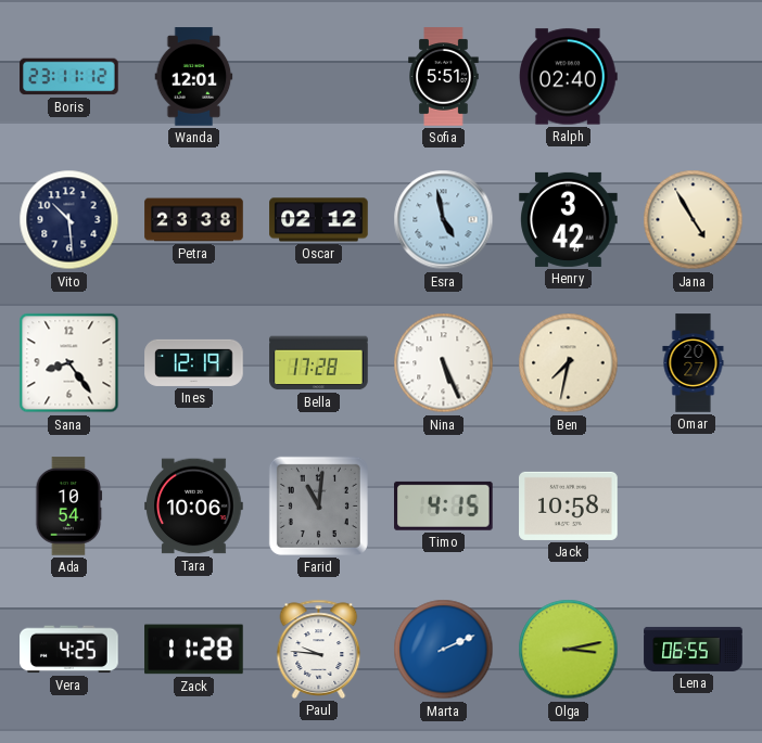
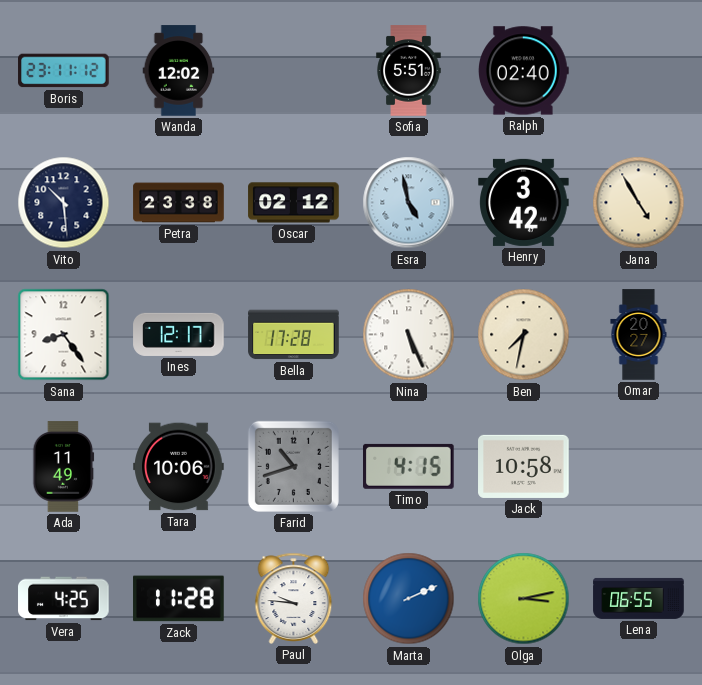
Wanda: 12:01 -> 12:02
Ines: 12:19 -> 12:17
Ada: 10:54 -> 11:49
Farid: 11:01 -> 10:42
